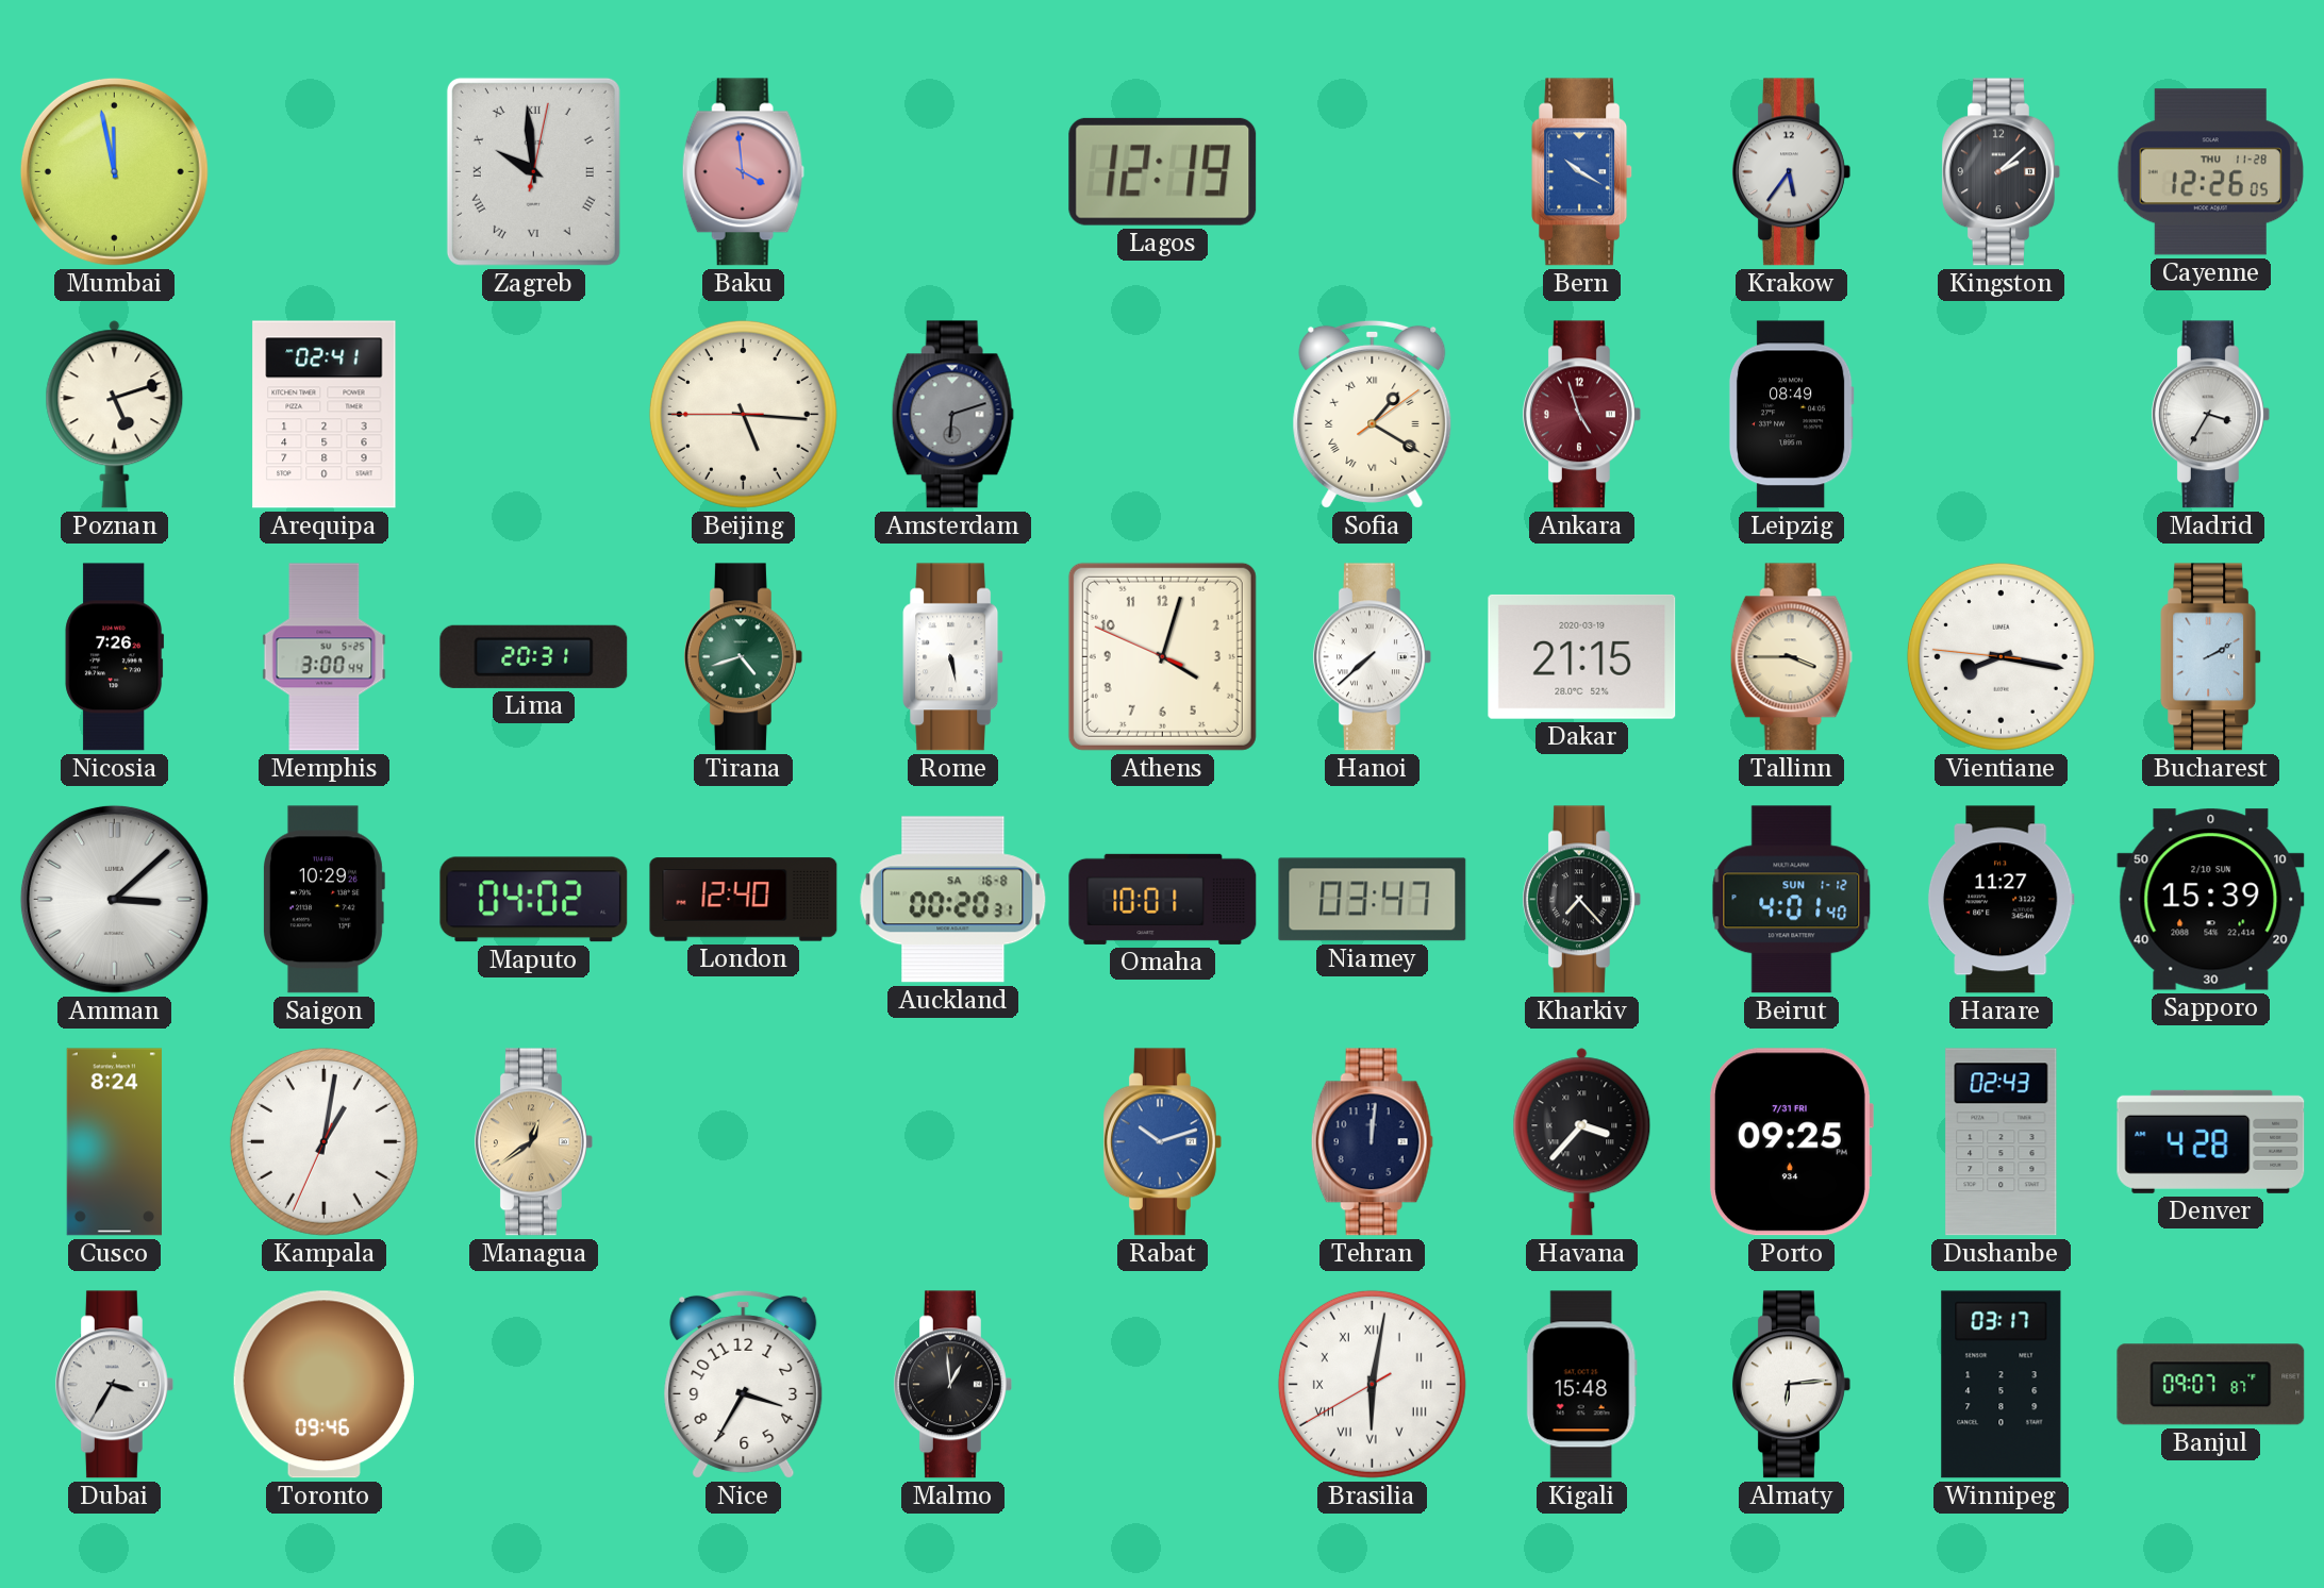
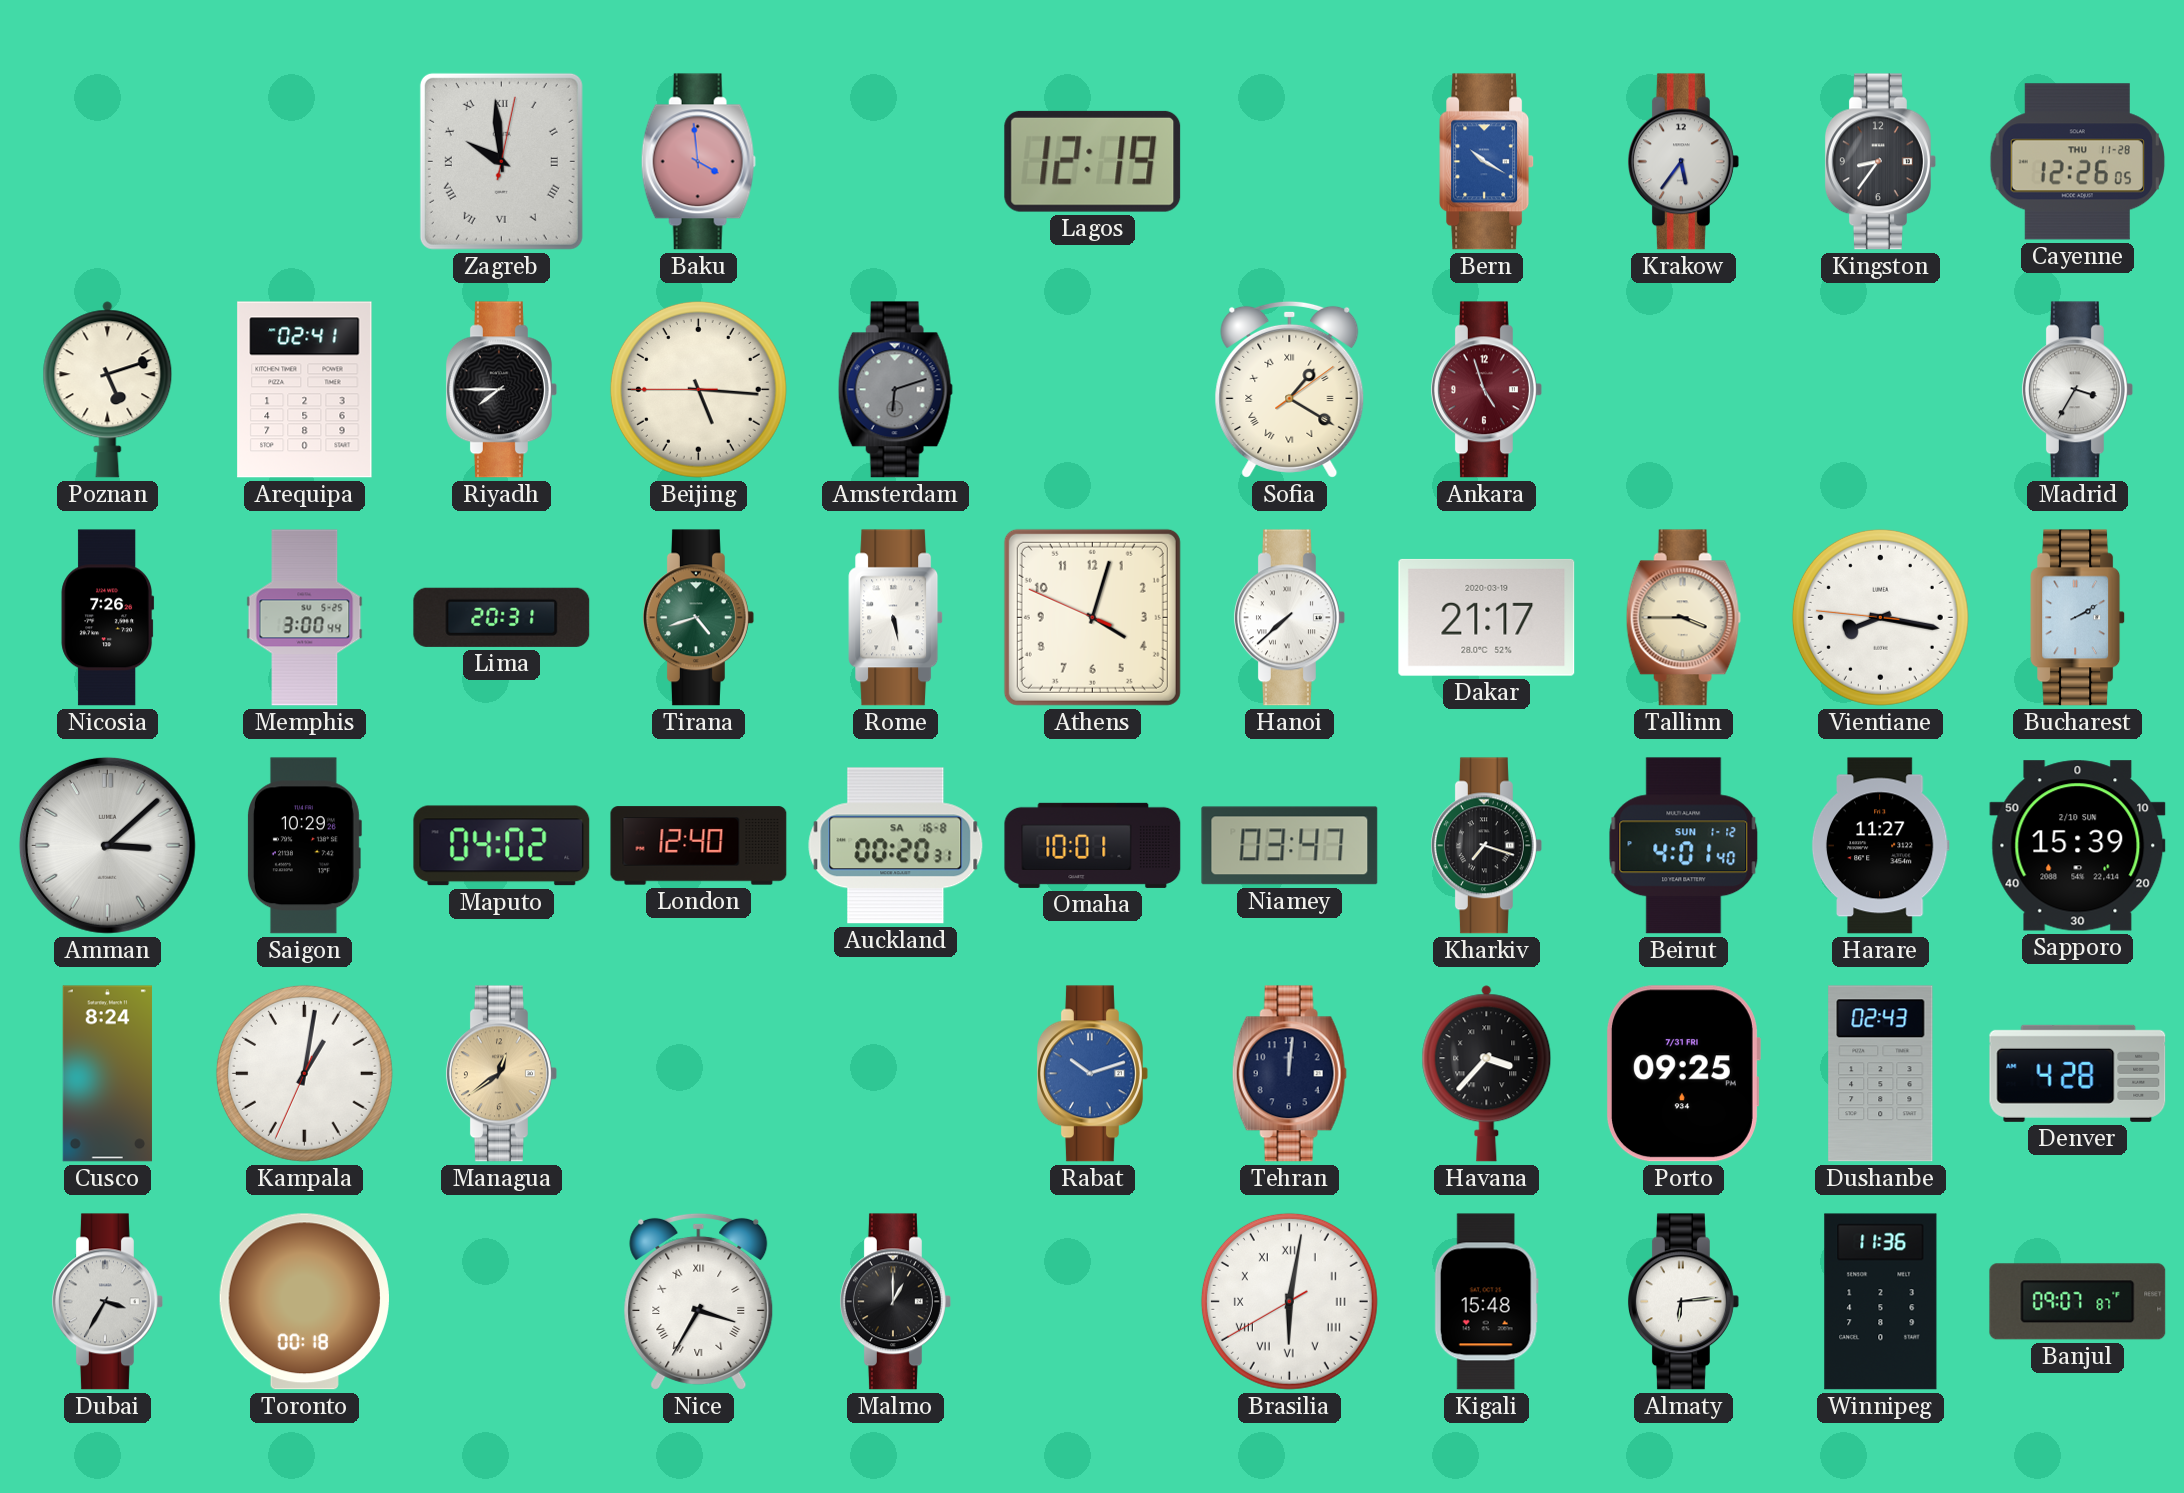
Mumbai: 11:58 -> none
Kingston: 2:08 -> 8:36
Riyadh: none -> 7:45
Leipzig: 08:49 -> none
Dakar: 21:15 -> 21:17
Kharkiv: 7:23 -> 7:18
Toronto: 09:46 -> 00:18
Nice numerals: Arabic -> Roman
Malmo: 12:59 -> 1:00
Winnipeg: 03:17 -> 11:36
